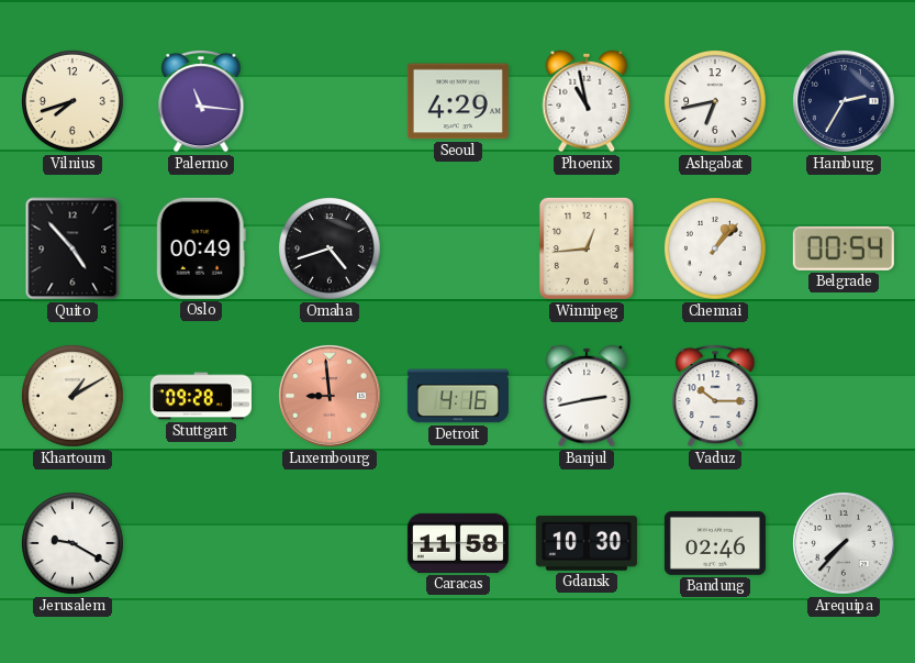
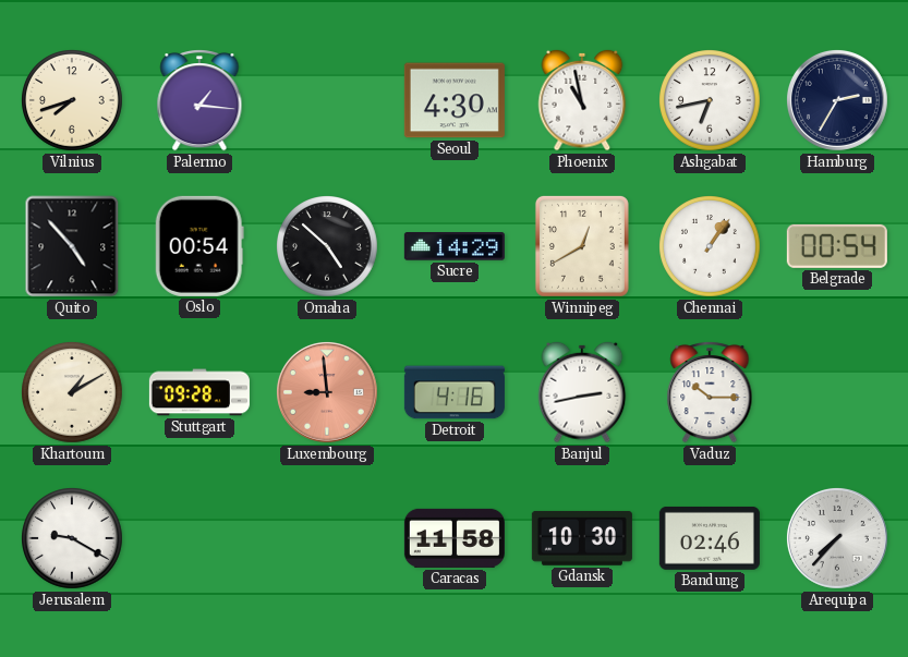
Palermo: 11:16 -> 1:16
Seoul: 4:29 -> 4:30
Oslo: 00:49 -> 00:54
Omaha: 4:42 -> 4:52
Sucre: none -> 14:29
Winnipeg: 12:44 -> 12:40
Chennai: 1:07 -> 1:06
